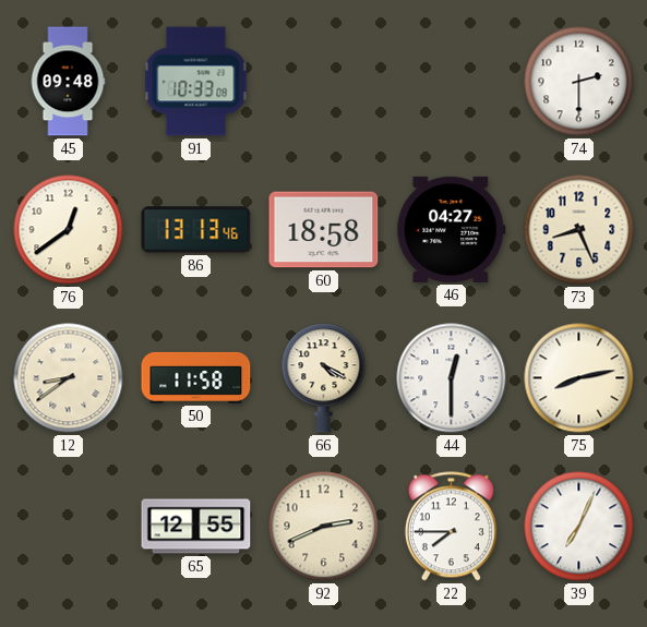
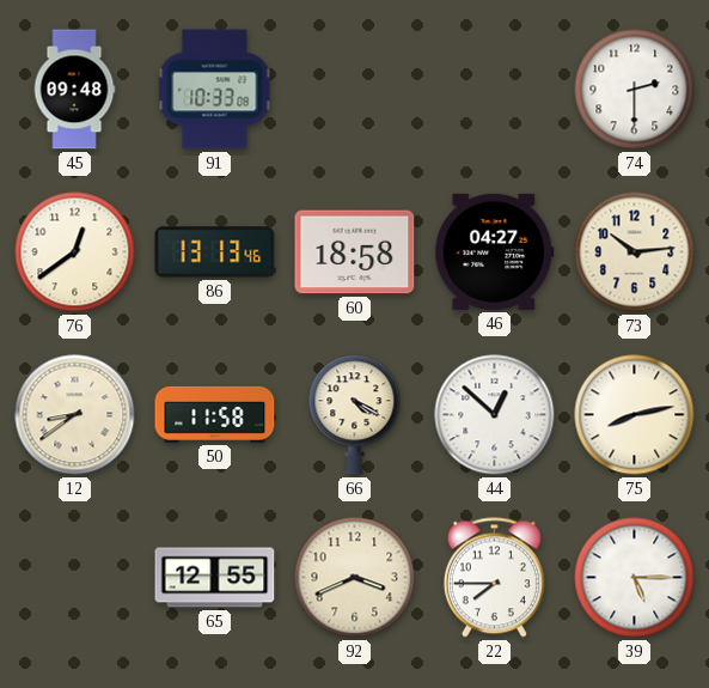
73: 8:26 -> 10:14
44: 12:30 -> 12:52
92: 2:41 -> 3:41
39: 7:04 -> 5:15
